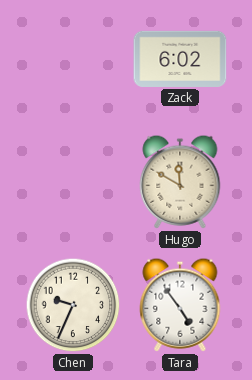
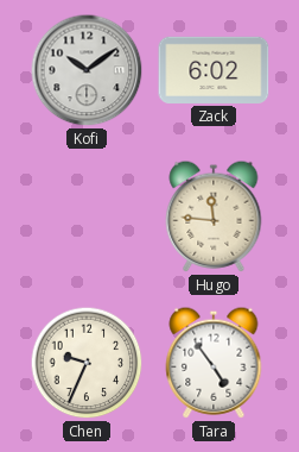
Kofi: none -> 10:09
Hugo: 11:50 -> 11:46
